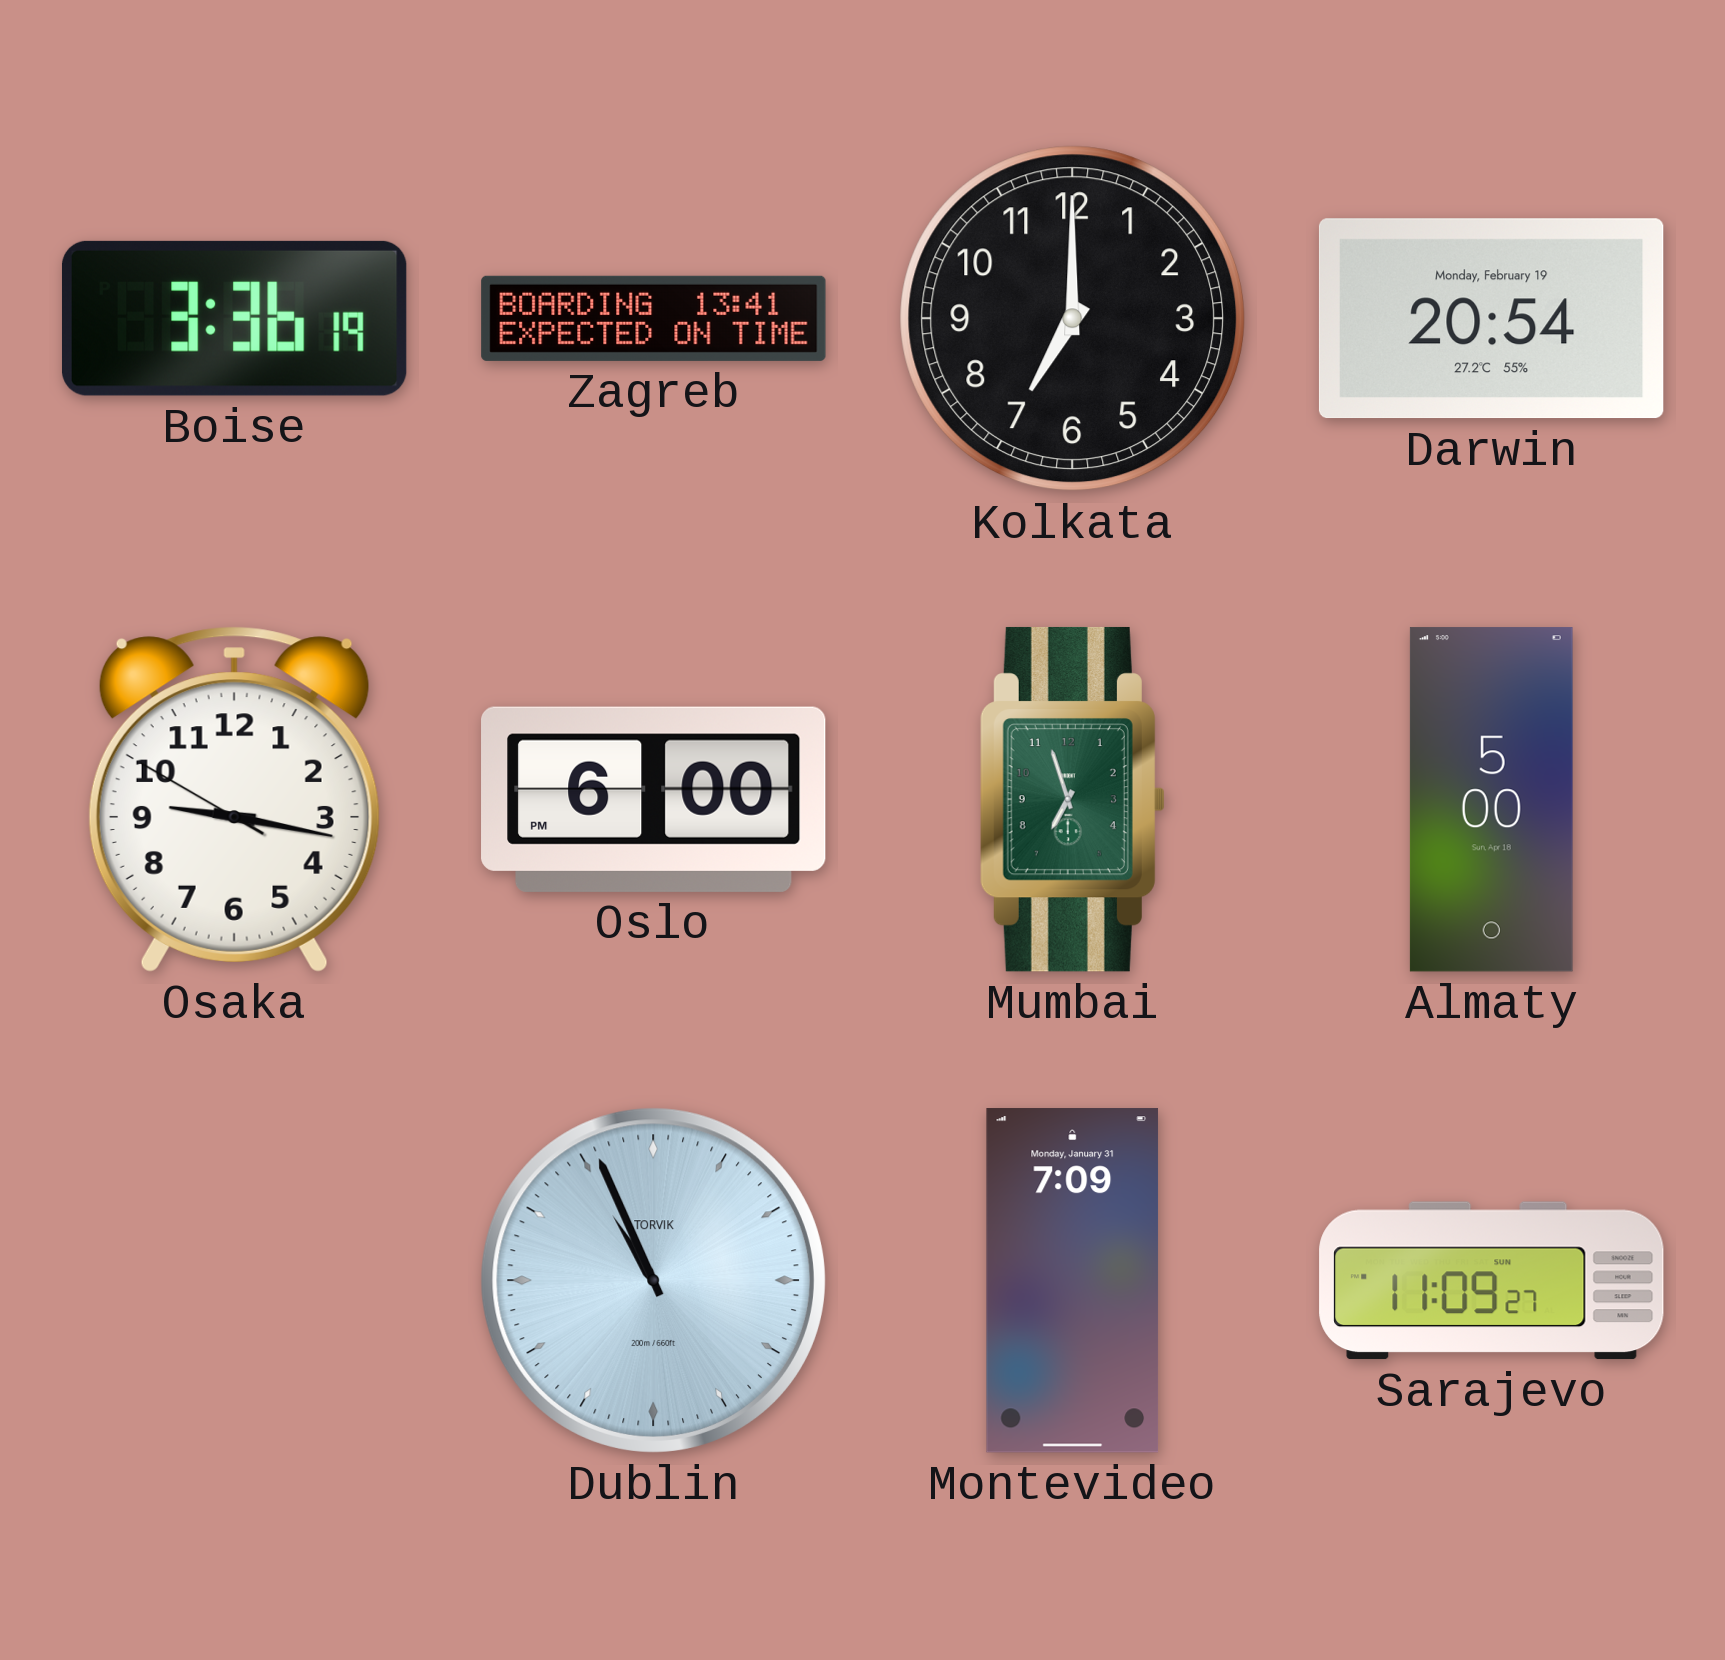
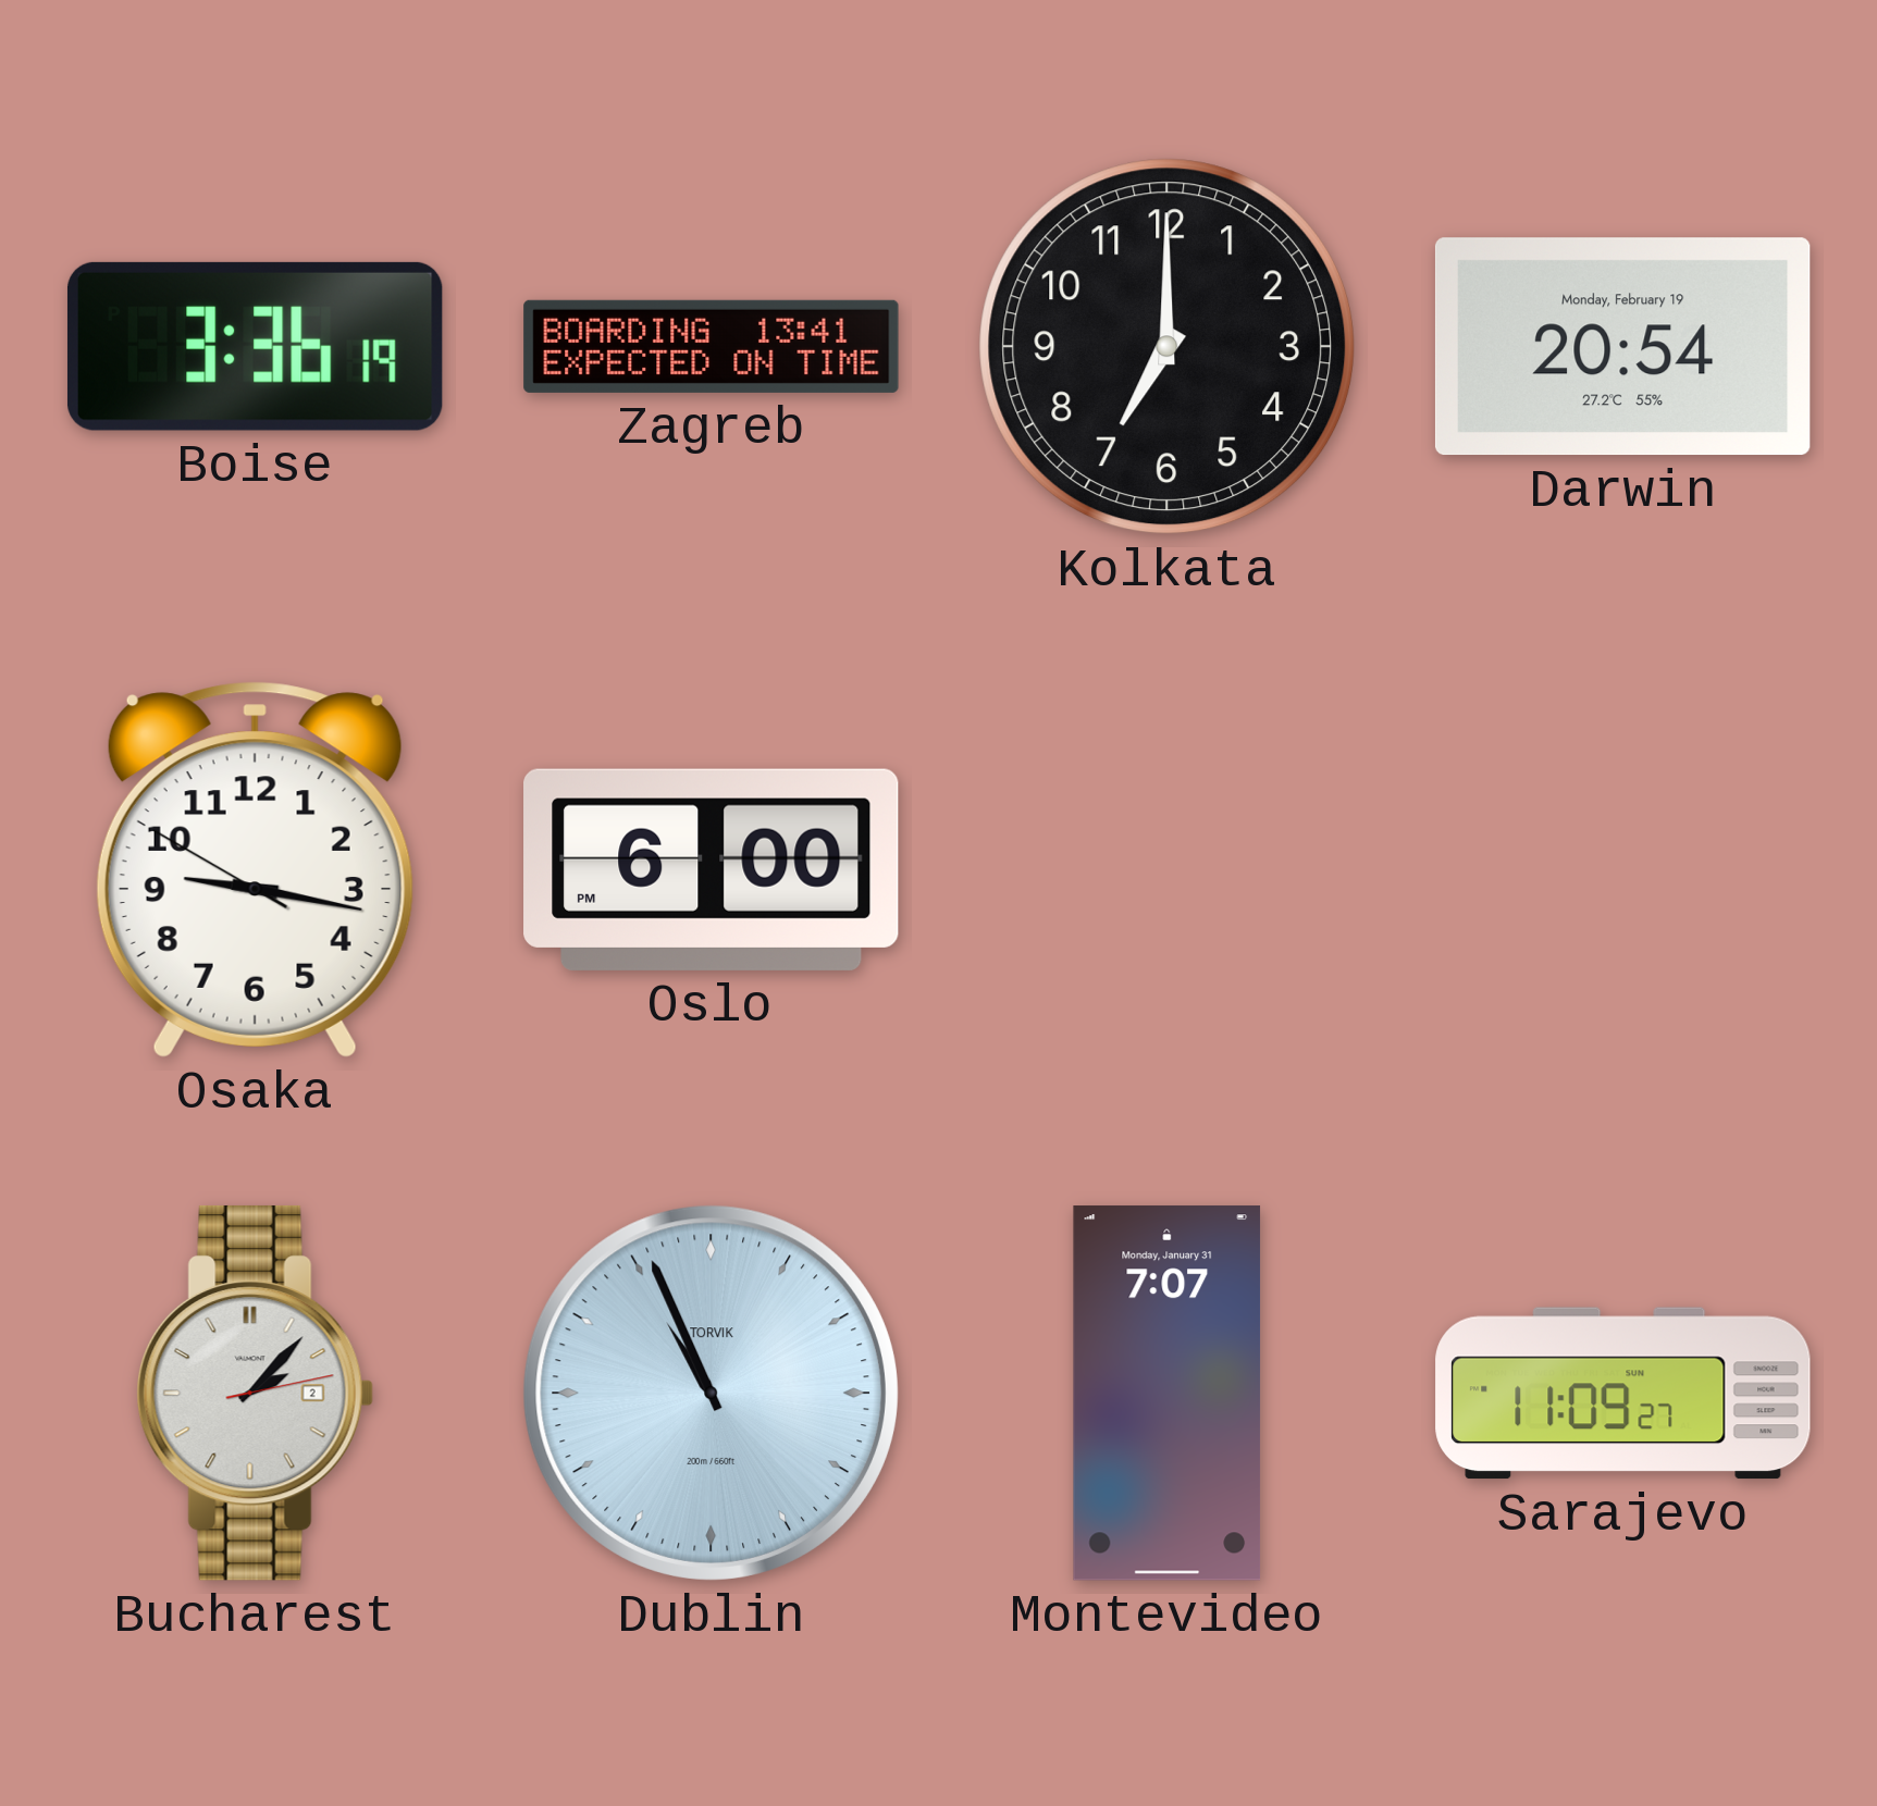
Mumbai: 6:57 -> none
Almaty: 5:00 -> none
Bucharest: none -> 2:07
Montevideo: 7:09 -> 7:07
